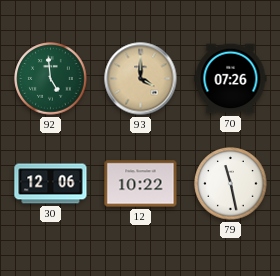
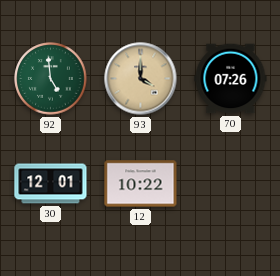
30: 12:06 -> 12:01
79: 11:28 -> none
